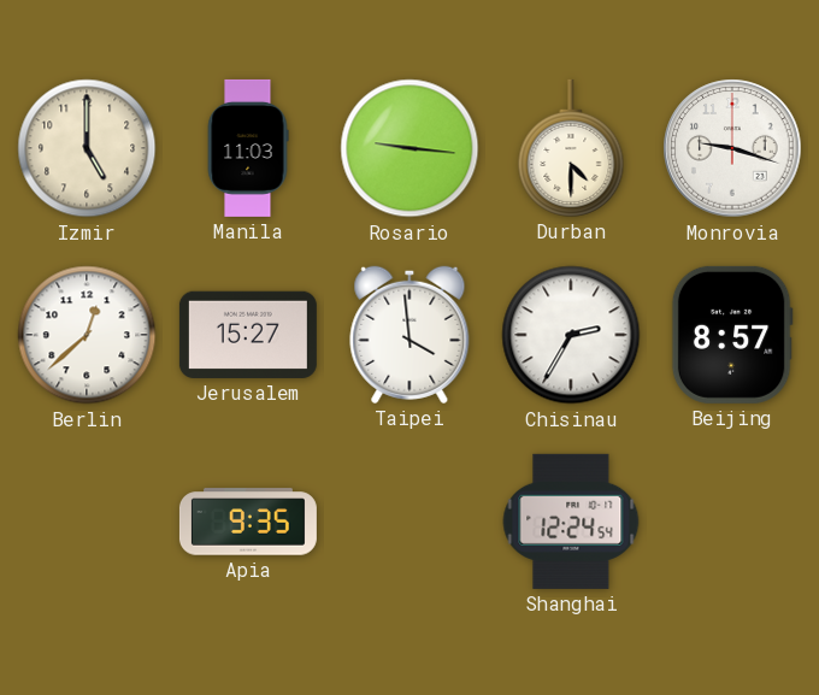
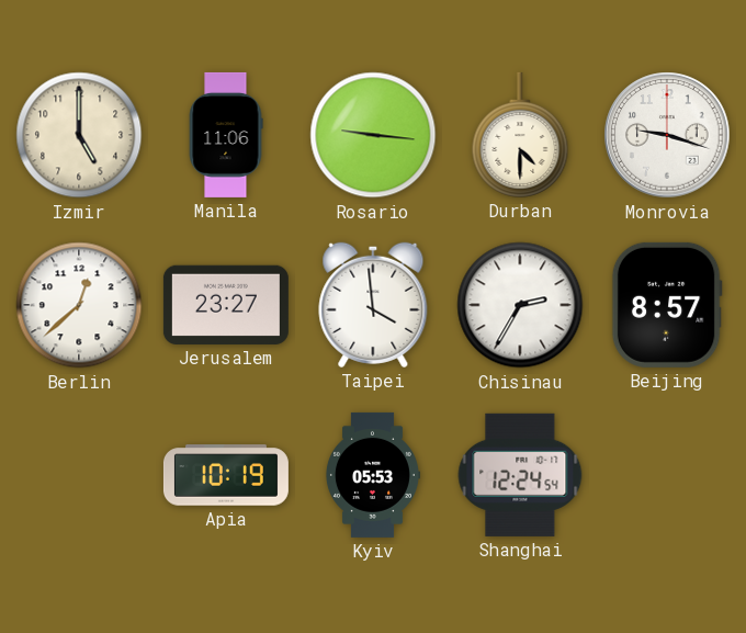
Manila: 11:03 -> 11:06
Jerusalem: 15:27 -> 23:27
Apia: 9:35 -> 10:19
Kyiv: none -> 05:53
